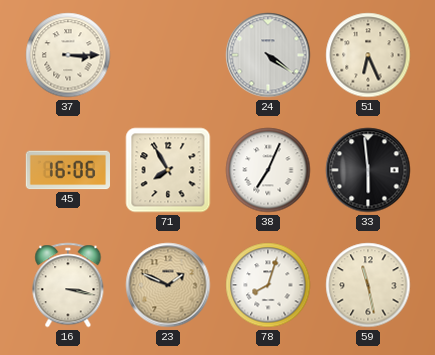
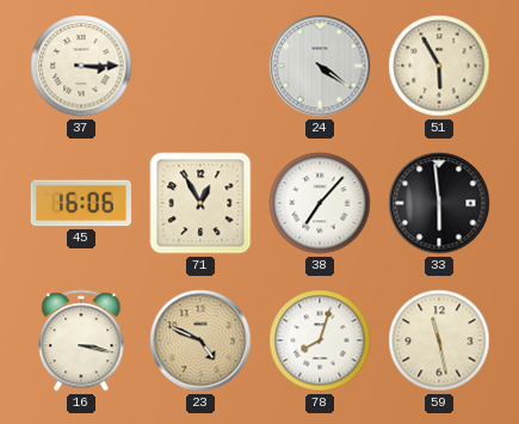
51: 6:26 -> 5:55
71: 7:55 -> 12:55
38: 7:04 -> 7:07
23: 1:49 -> 4:49
